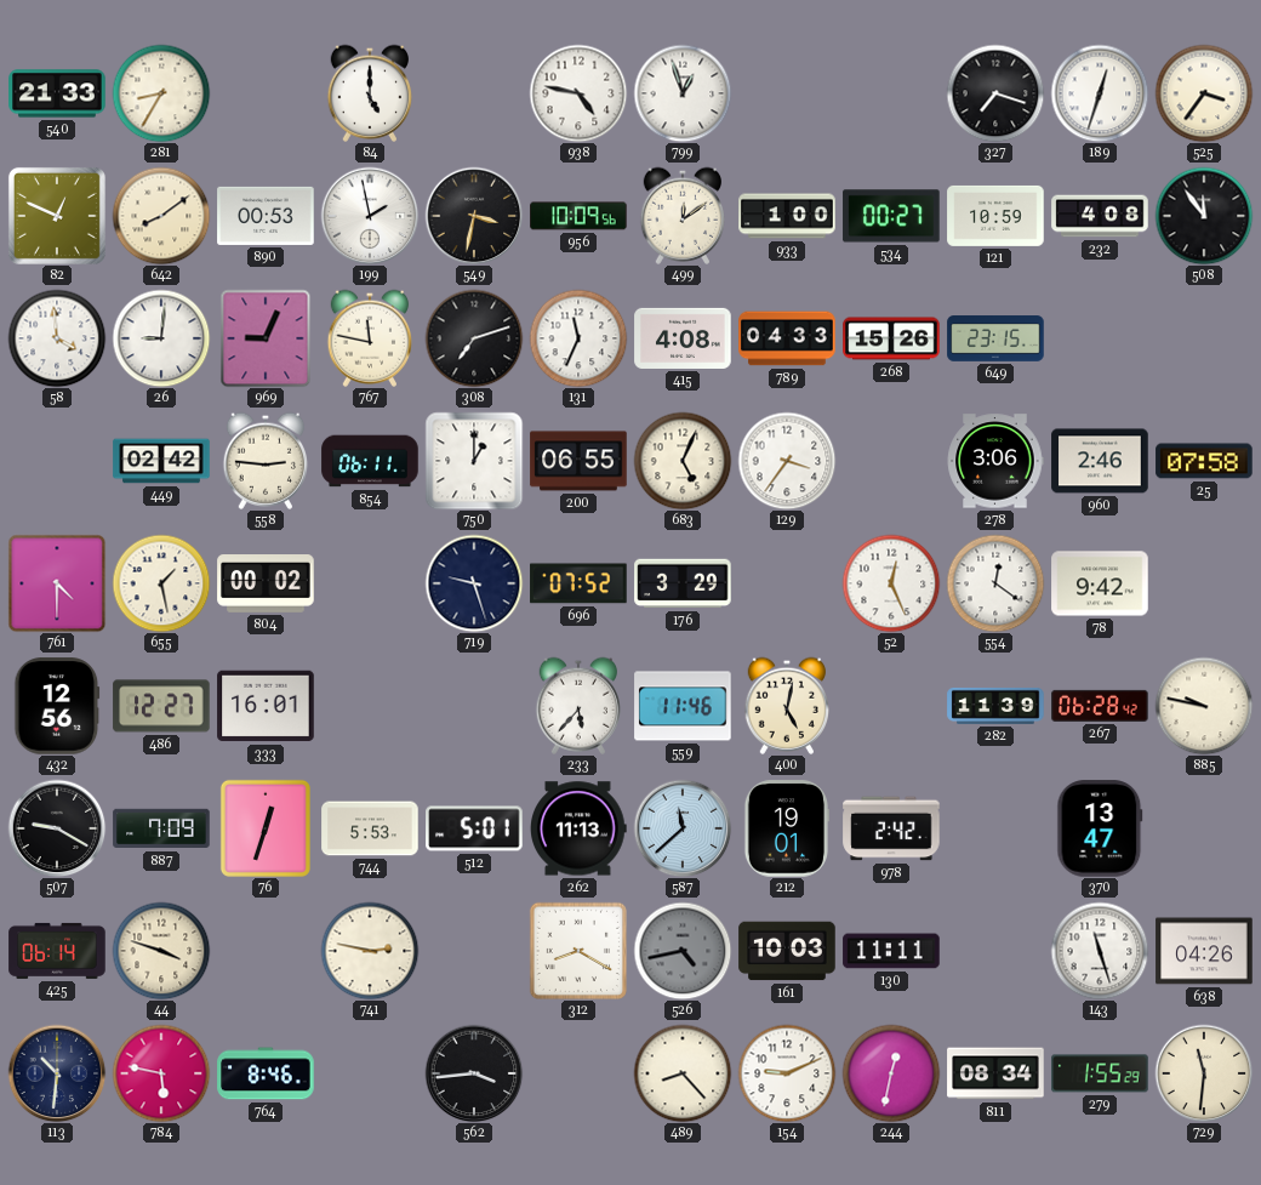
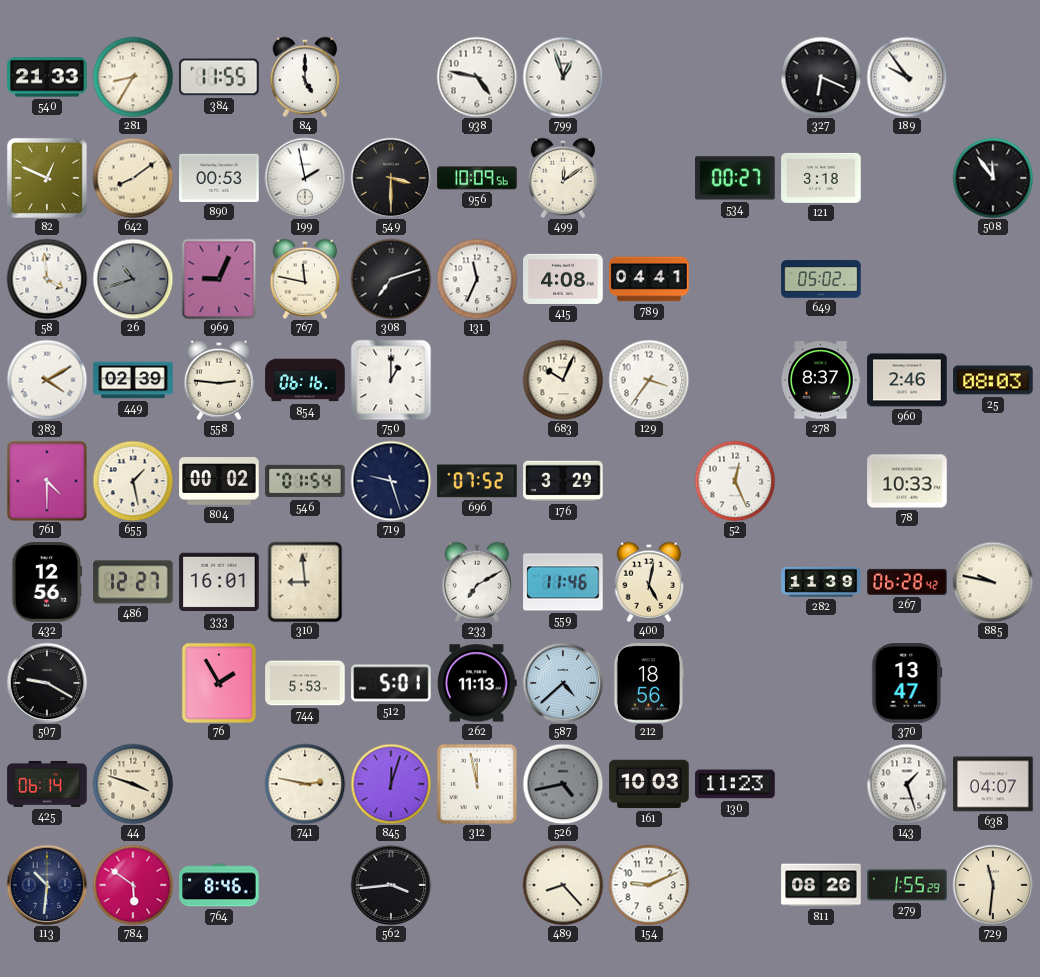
384: none -> 11:55
327: 7:18 -> 6:19
189: 12:33 -> 9:54
525: 3:36 -> none
549: 3:32 -> 3:30
933: 1:00 -> none
121: 10:59 -> 3:18
232: 4:08 -> none
26: 9:01 -> 10:42
26 dial: white -> grey
789: 04:33 -> 04:41
268: 15:26 -> none
649: 23:15 -> 05:02
383: none -> 4:10
449: 02:42 -> 02:39
854: 06:11 -> 06:16
200: 06:55 -> none
683: 5:04 -> 10:04
278: 3:06 -> 8:37
25: 07:58 -> 08:03
546: none -> 01:54
554: 12:21 -> none
78: 9:42 -> 10:33
310: none -> 8:59
233: 5:37 -> 7:10
887: 7:09 -> none
76: 12:33 -> 1:55
587: 11:38 -> 4:38
212: 19:01 -> 18:56
978: 2:42 -> none
845: none -> 12:03
312: 8:20 -> 11:58
130: 11:11 -> 11:23
143: 11:27 -> 1:27
638: 04:26 -> 04:07
784: 5:47 -> 5:51
244: 12:32 -> none
811: 08:34 -> 08:26
